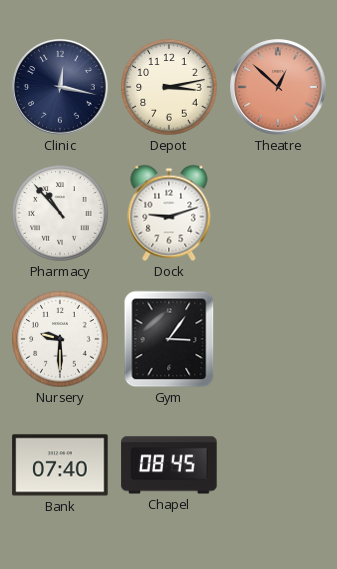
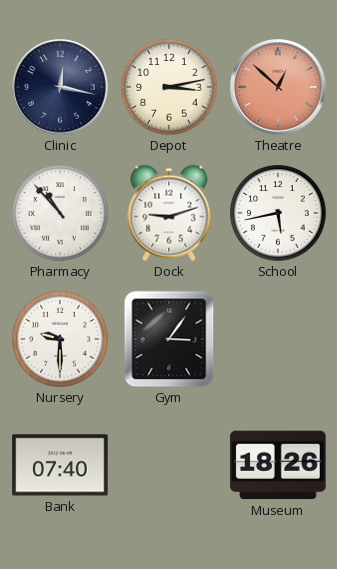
School: none -> 5:43
Chapel: 08:45 -> none
Museum: none -> 18:26
